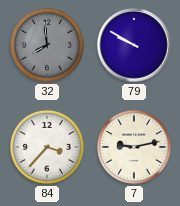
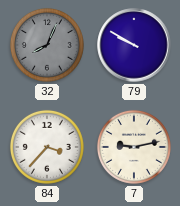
32: 7:59 -> 8:04
